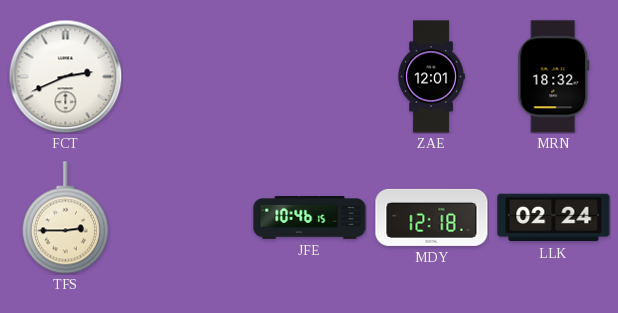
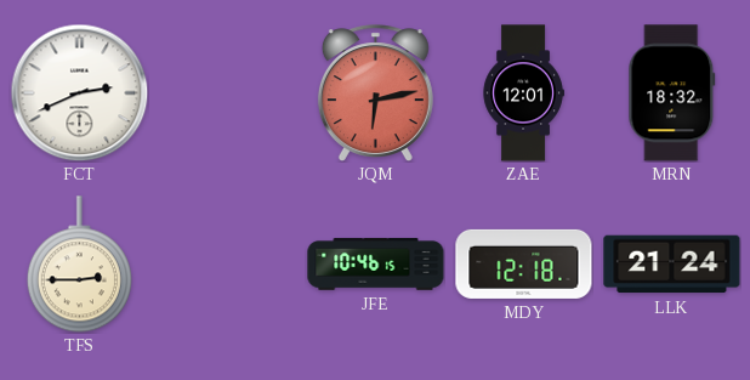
JQM: none -> 6:13
LLK: 02:24 -> 21:24
